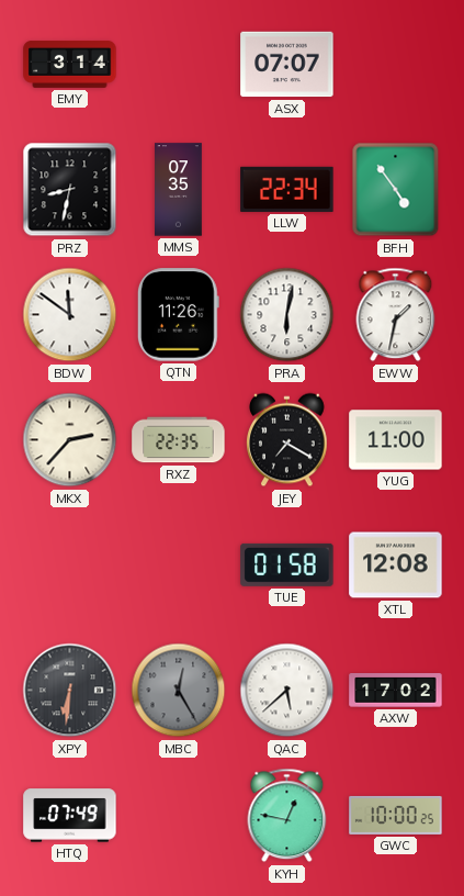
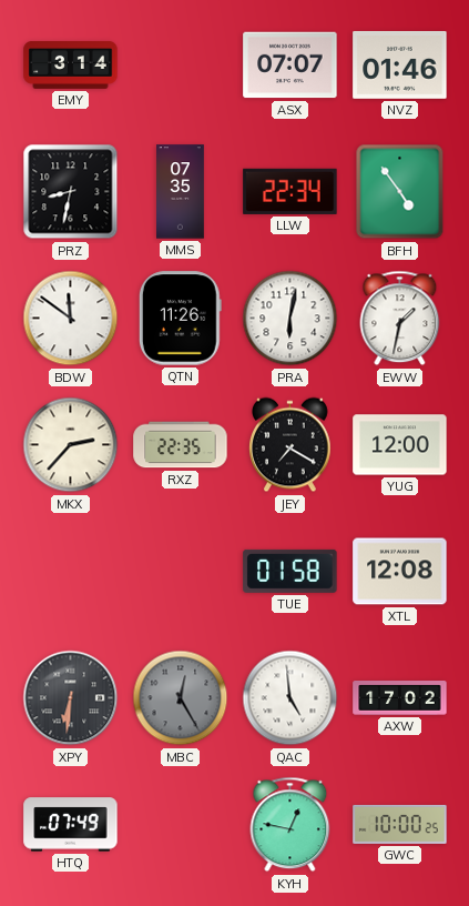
NVZ: none -> 01:46
YUG: 11:00 -> 12:00
QAC: 5:38 -> 4:59
